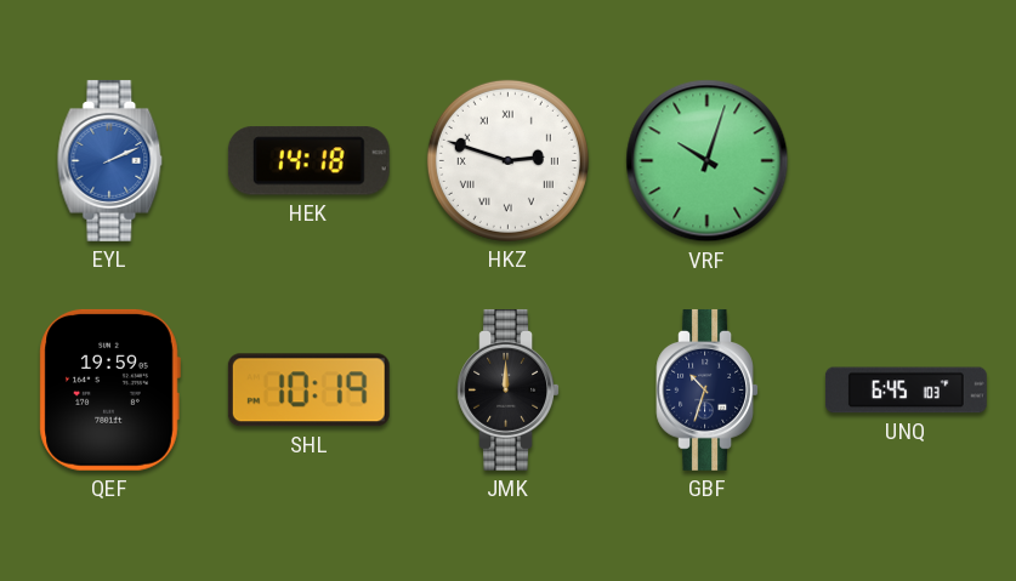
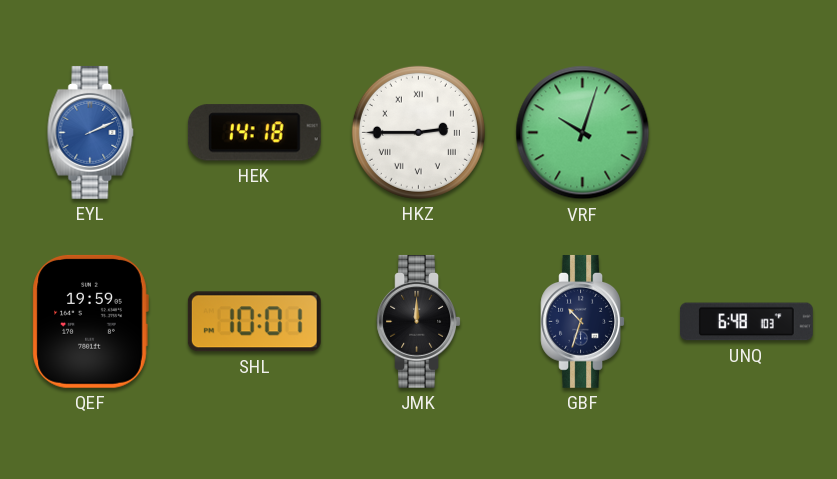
HKZ: 2:48 -> 2:45
SHL: 10:19 -> 10:01
UNQ: 6:45 -> 6:48
